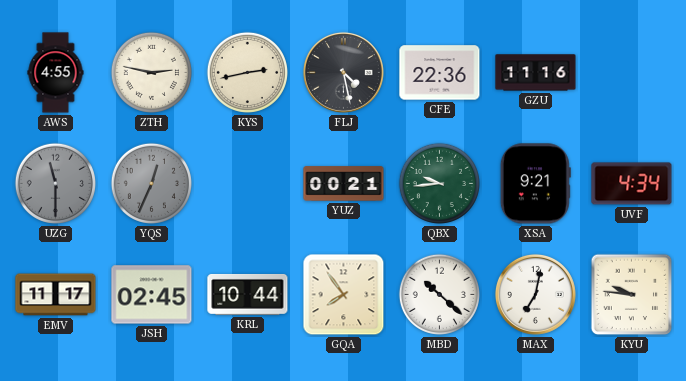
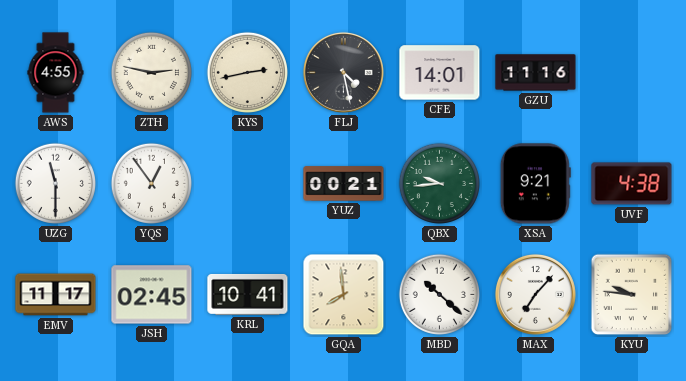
CFE: 22:36 -> 14:01
UZG dial: grey -> white
YQS: 12:34 -> 12:54
YQS dial: grey -> white
UVF: 4:34 -> 4:38
KRL: 10:44 -> 10:41
GQA: 7:54 -> 7:59
MAX: 7:02 -> 7:07
